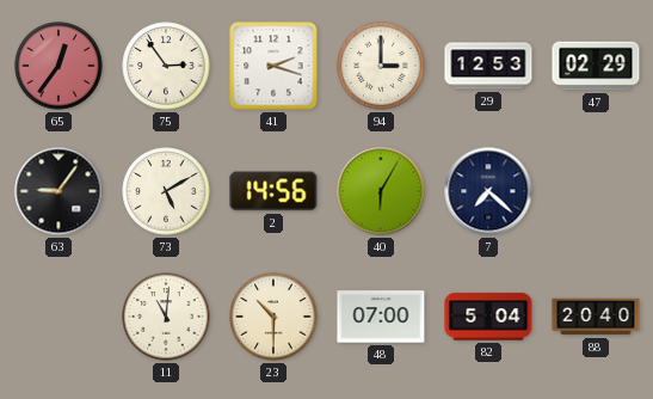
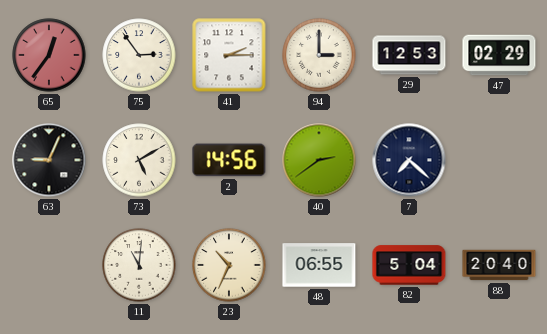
41: 2:18 -> 2:15
63: 9:06 -> 9:04
40: 6:05 -> 2:39
23: 10:30 -> 10:34
48: 07:00 -> 06:55
